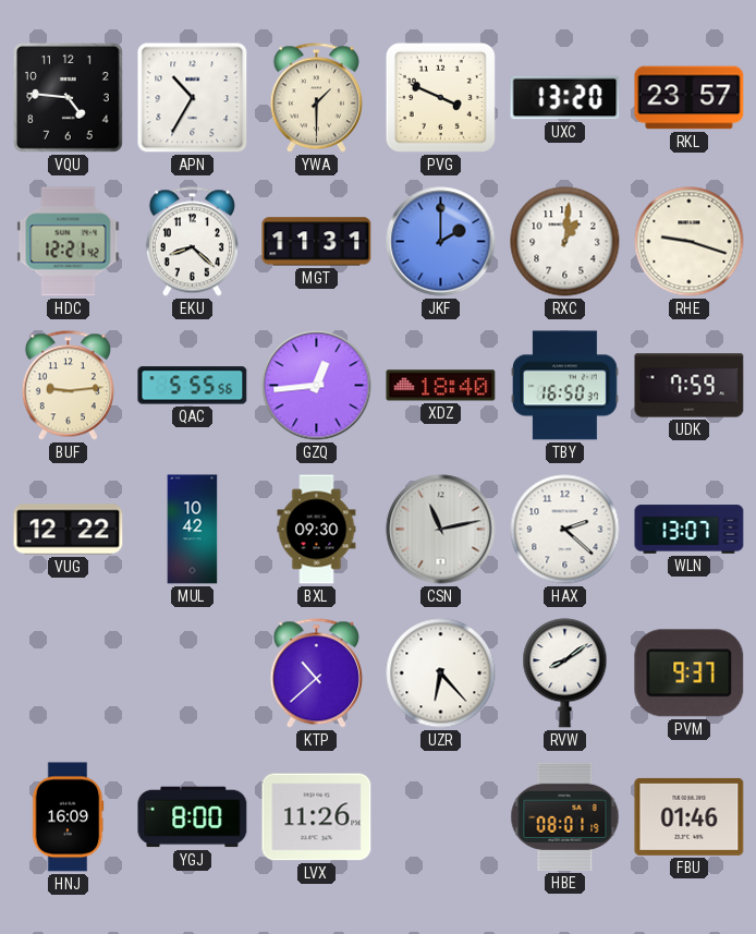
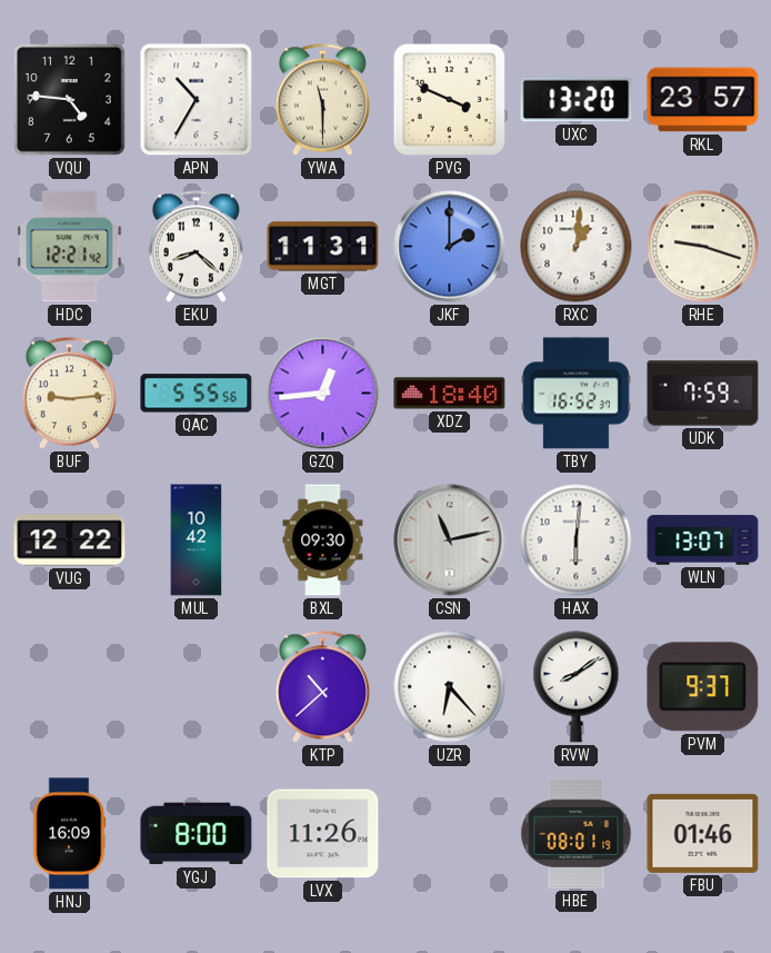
YWA: 1:30 -> 11:30
TBY: 16:50 -> 16:52
HAX: 2:22 -> 6:01
